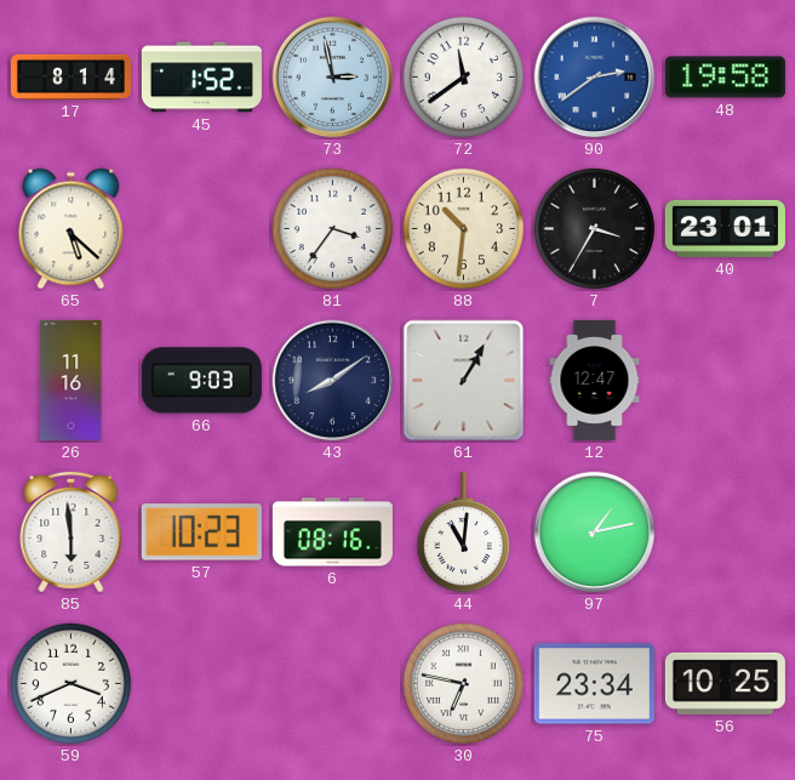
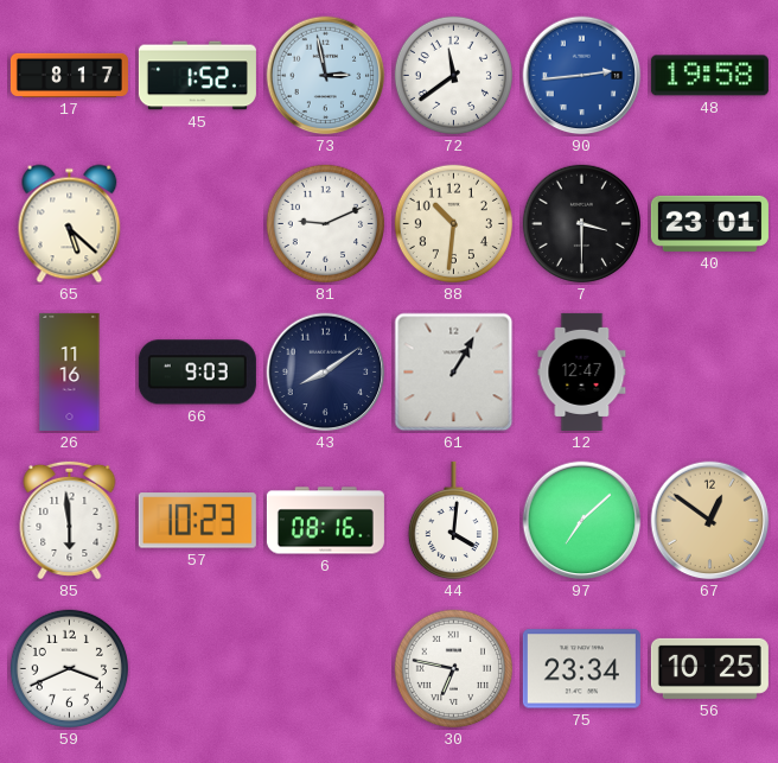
17: 8:14 -> 8:17
90: 2:39 -> 2:44
81: 3:36 -> 9:11
7: 3:35 -> 3:30
44: 11:01 -> 4:01
97: 1:13 -> 7:08
67: none -> 12:51
